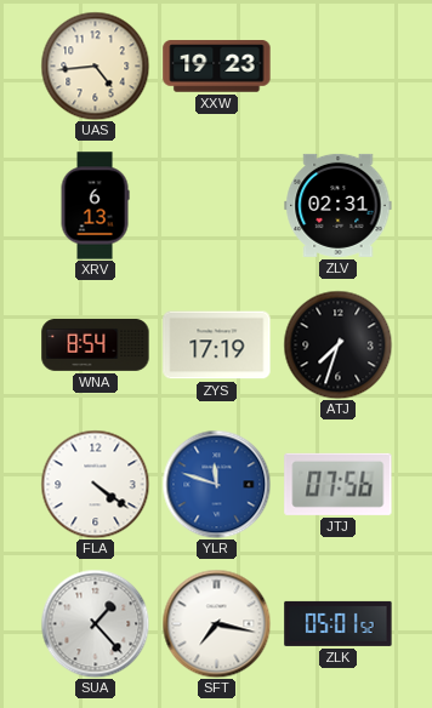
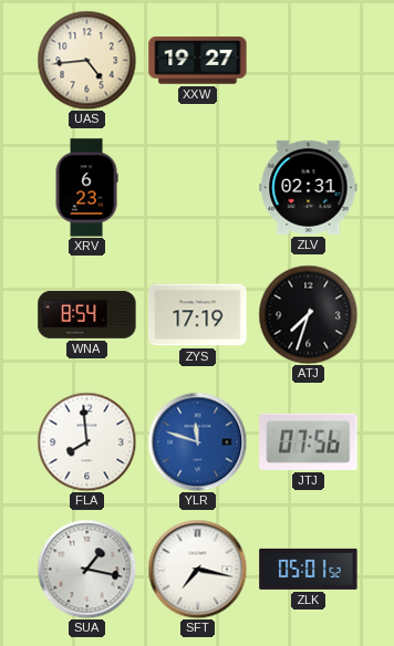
XXW: 19:23 -> 19:27
XRV: 6:13 -> 6:23
FLA: 4:21 -> 7:59
SUA: 1:23 -> 1:17
